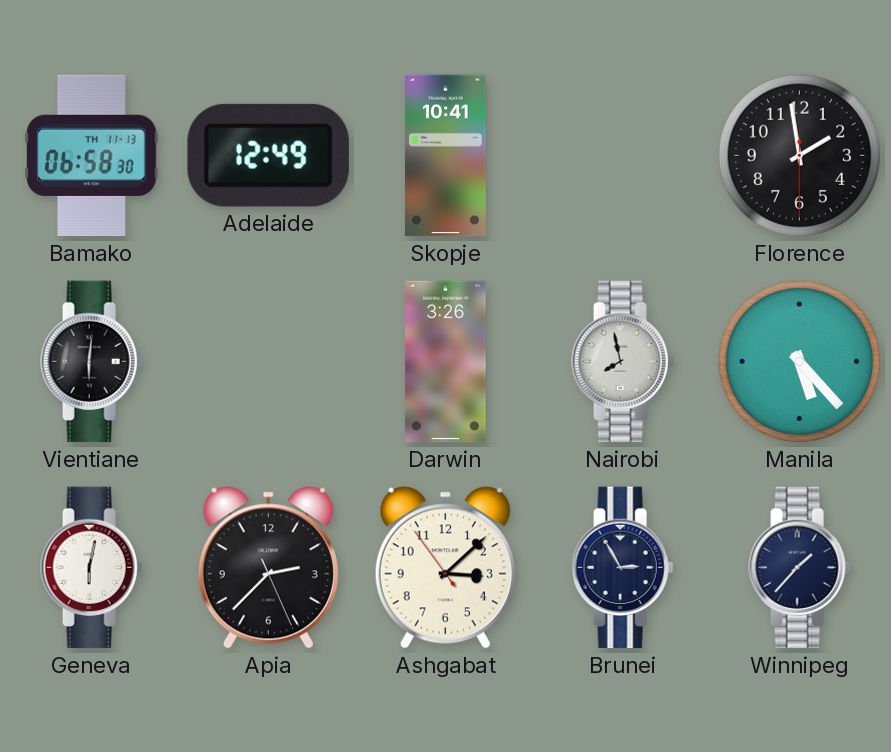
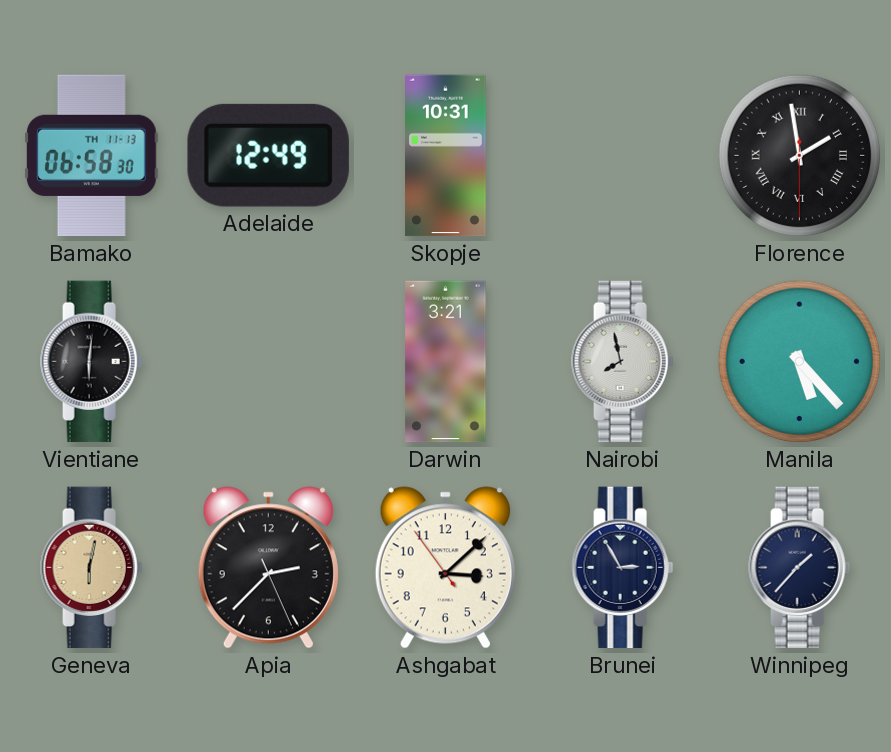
Skopje: 10:41 -> 10:31
Florence numerals: Arabic -> Roman
Darwin: 3:26 -> 3:21
Geneva dial: white -> champagne
